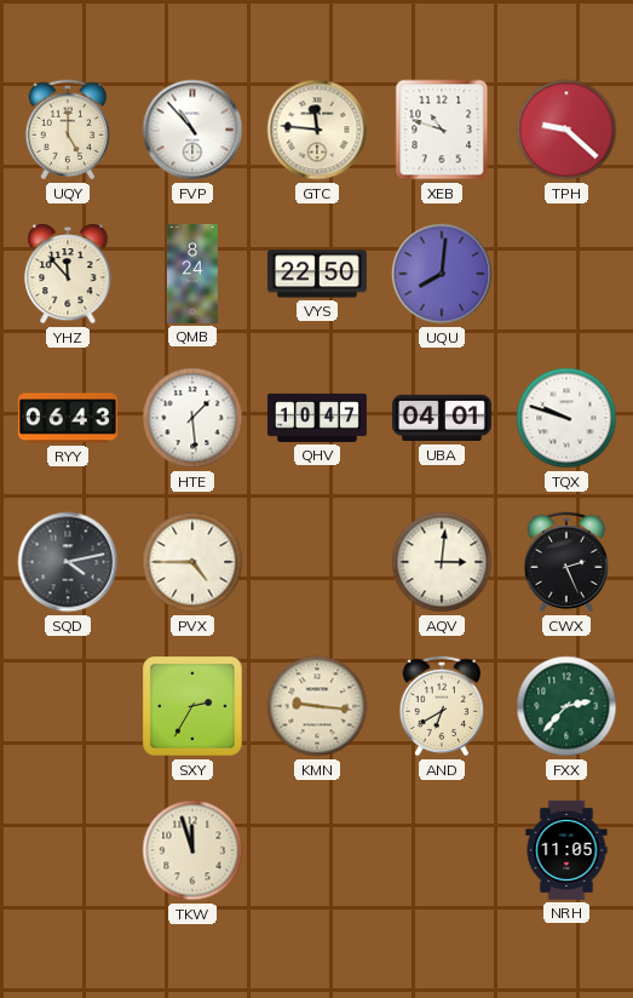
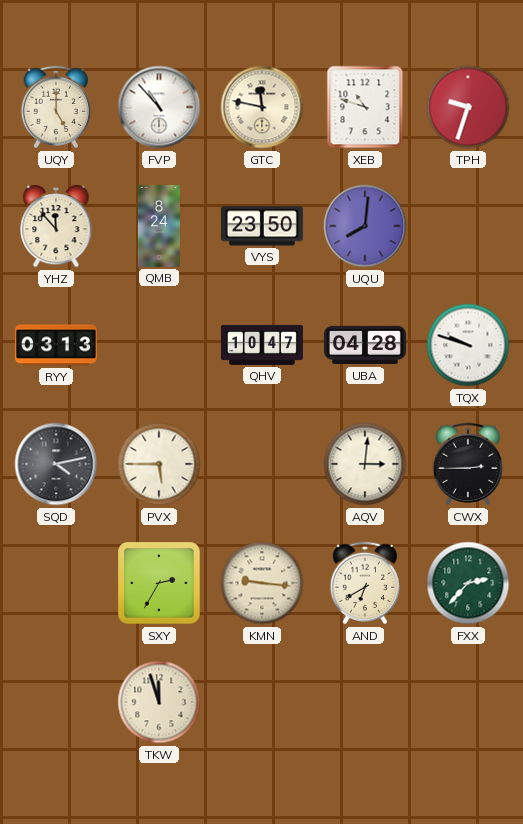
GTC: 11:46 -> 11:47
TPH: 9:22 -> 9:33
VYS: 22:50 -> 23:50
RYY: 06:43 -> 03:13
HTE: 1:29 -> none
UBA: 04:01 -> 04:28
PVX: 4:45 -> 5:45
CWX: 2:26 -> 2:45
NRH: 11:05 -> none
